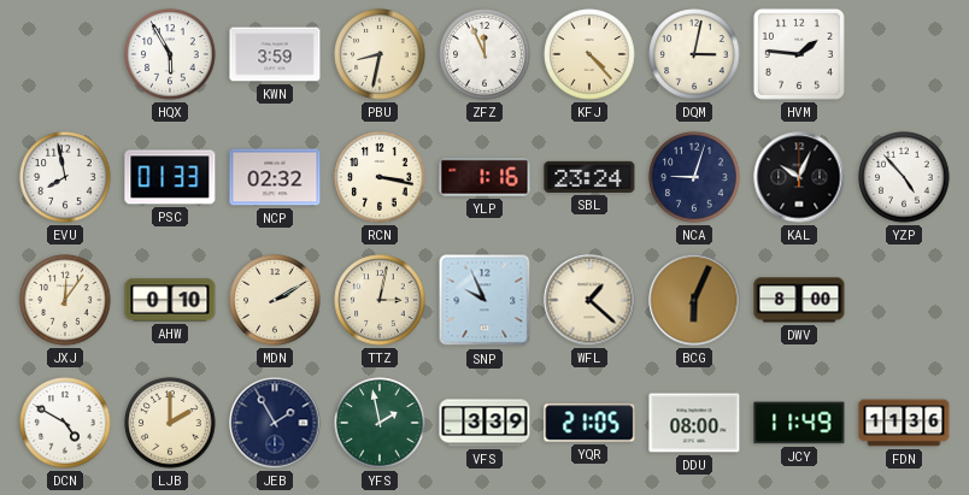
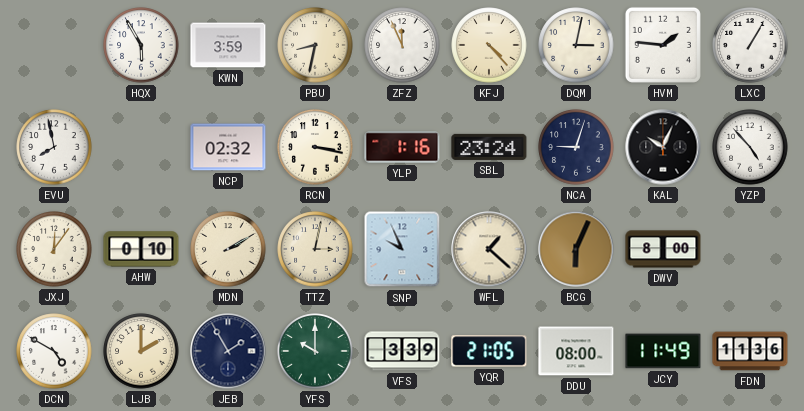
LXC: none -> 1:05
PSC: 01:33 -> none
YFS: 1:58 -> 10:00
